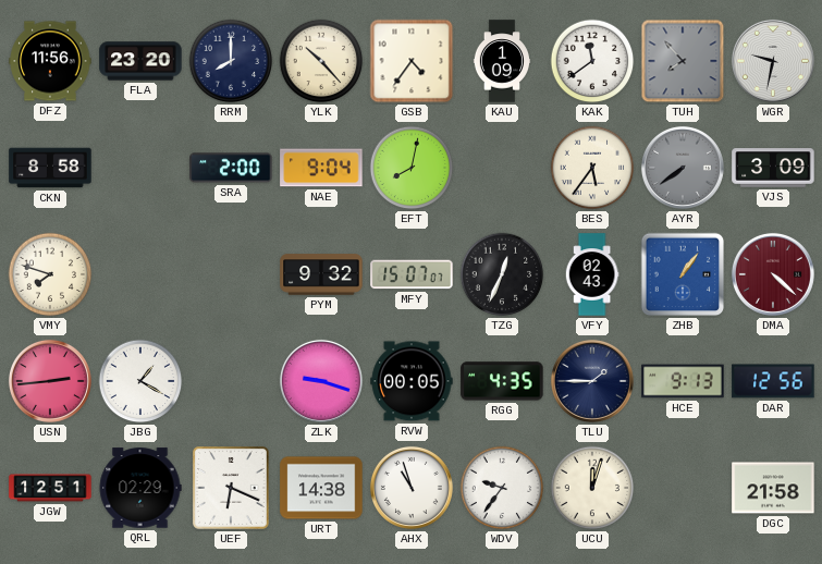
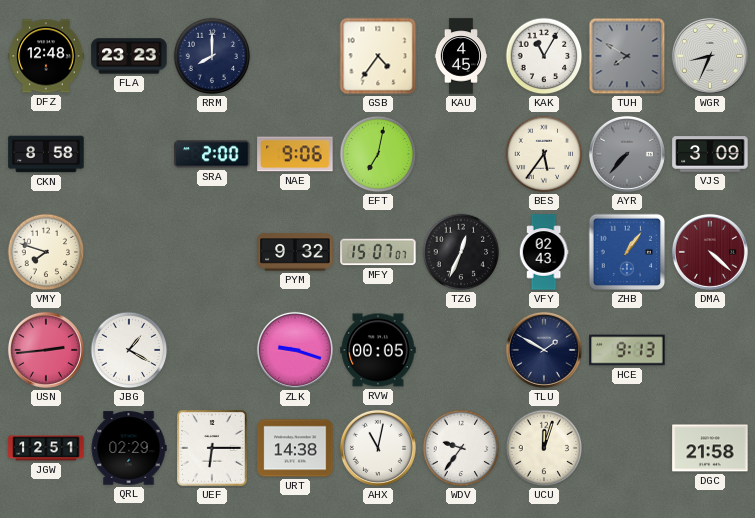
DFZ: 11:56 -> 12:48
FLA: 23:20 -> 23:23
YLK: 10:23 -> none
KAU: 1:09 -> 4:45
KAK: 11:39 -> 11:05
TUH: 7:53 -> 7:50
WGR: 9:32 -> 8:34
NAE: 9:04 -> 9:06
EFT: 8:02 -> 7:02
AYR: 7:39 -> 7:37
RGG: 4:35 -> none
TLU: 1:45 -> 1:50
DAR: 12:56 -> none
UEF: 6:19 -> 6:15
AHX: 10:57 -> 11:02
